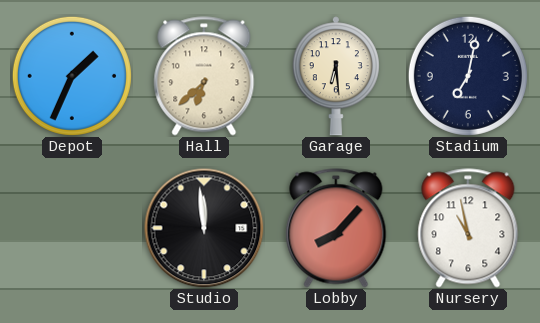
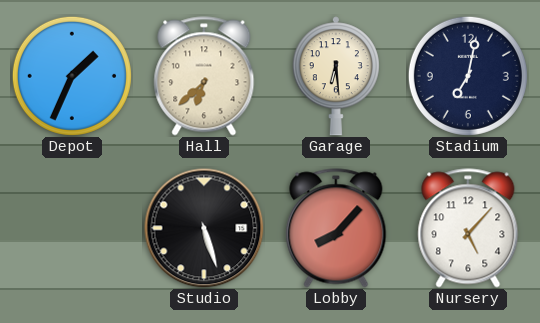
Studio: 11:59 -> 5:27
Nursery: 10:58 -> 5:07
